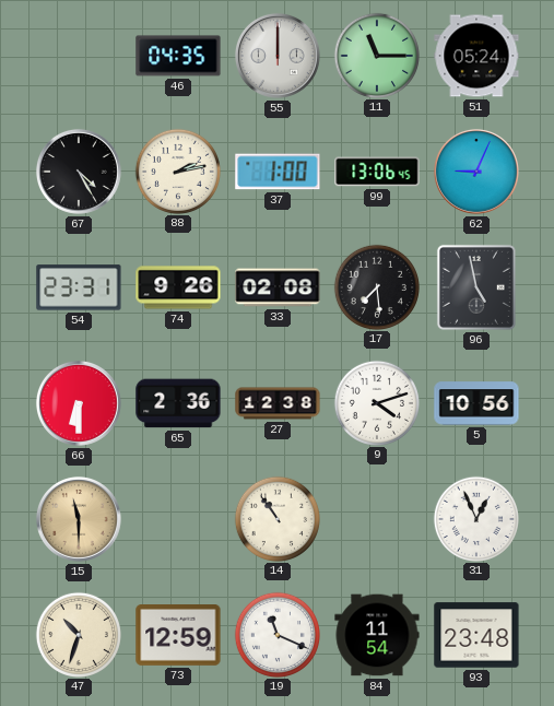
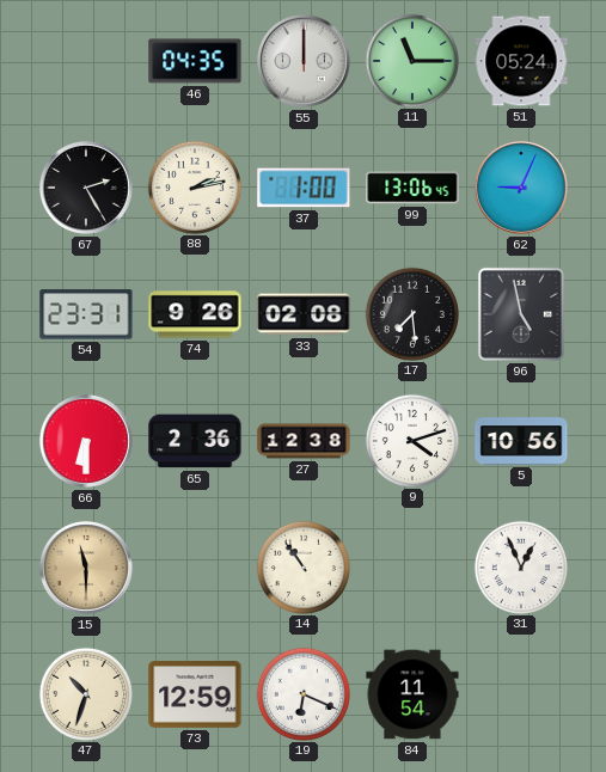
67: 4:25 -> 2:25
19: 11:19 -> 6:19
93: 23:48 -> none
